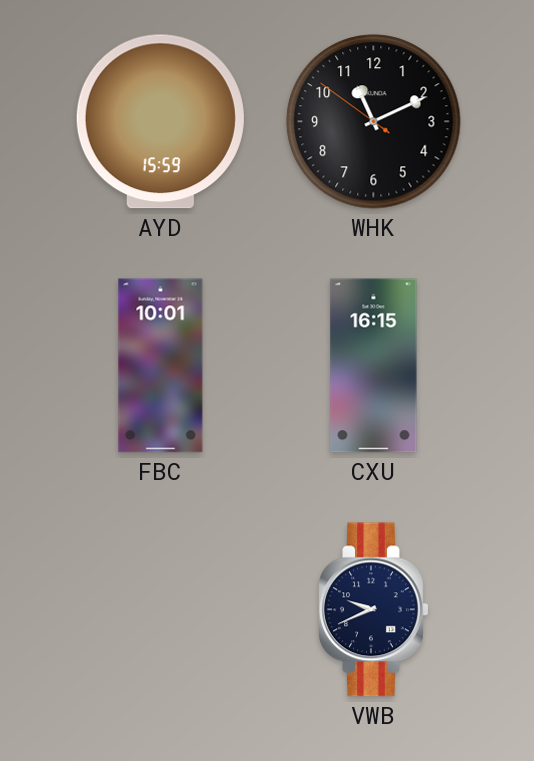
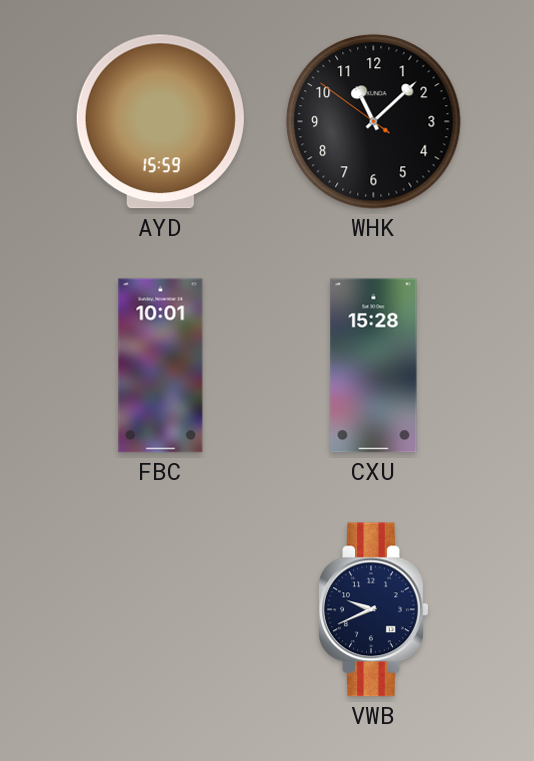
WHK: 11:10 -> 11:07
CXU: 16:15 -> 15:28
